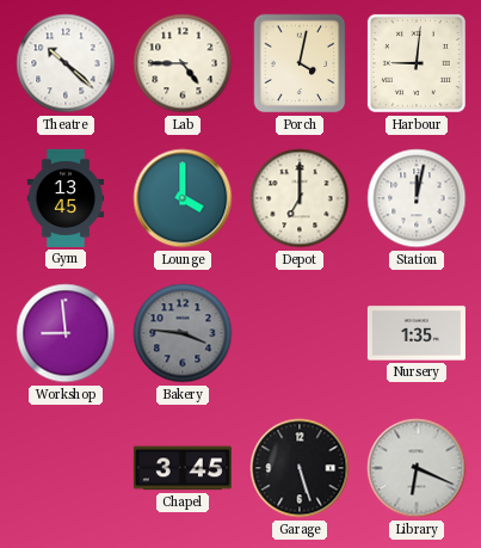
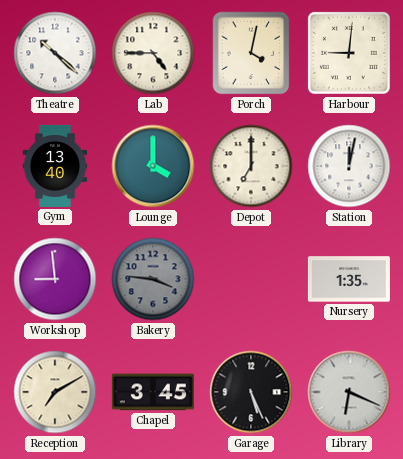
Gym: 13:45 -> 13:40
Reception: none -> 7:10
Garage: 5:27 -> 5:26
